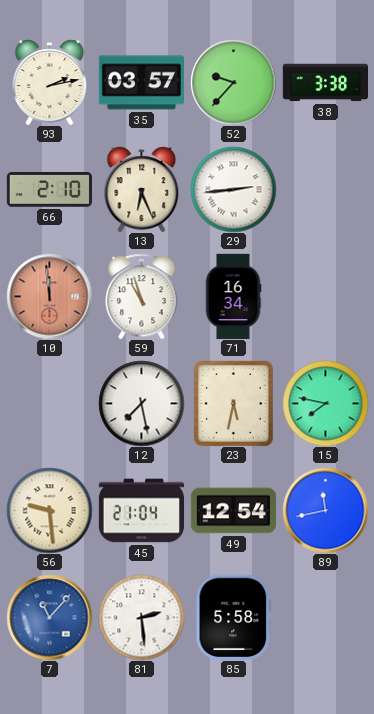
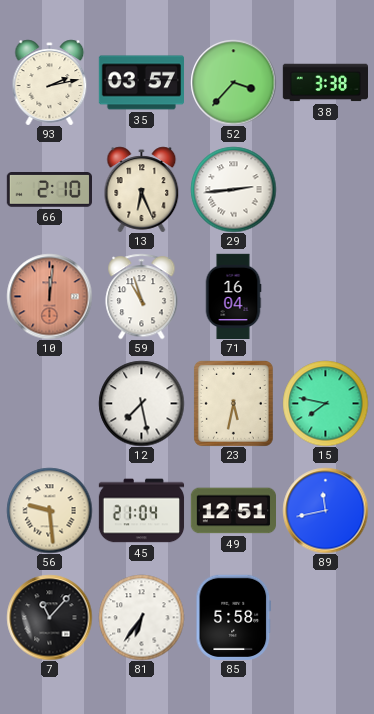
52: 9:37 -> 3:37
10: 11:59 -> 12:01
71: 16:34 -> 16:04
49: 12:54 -> 12:51
7 dial: blue -> black
81: 2:29 -> 6:36
